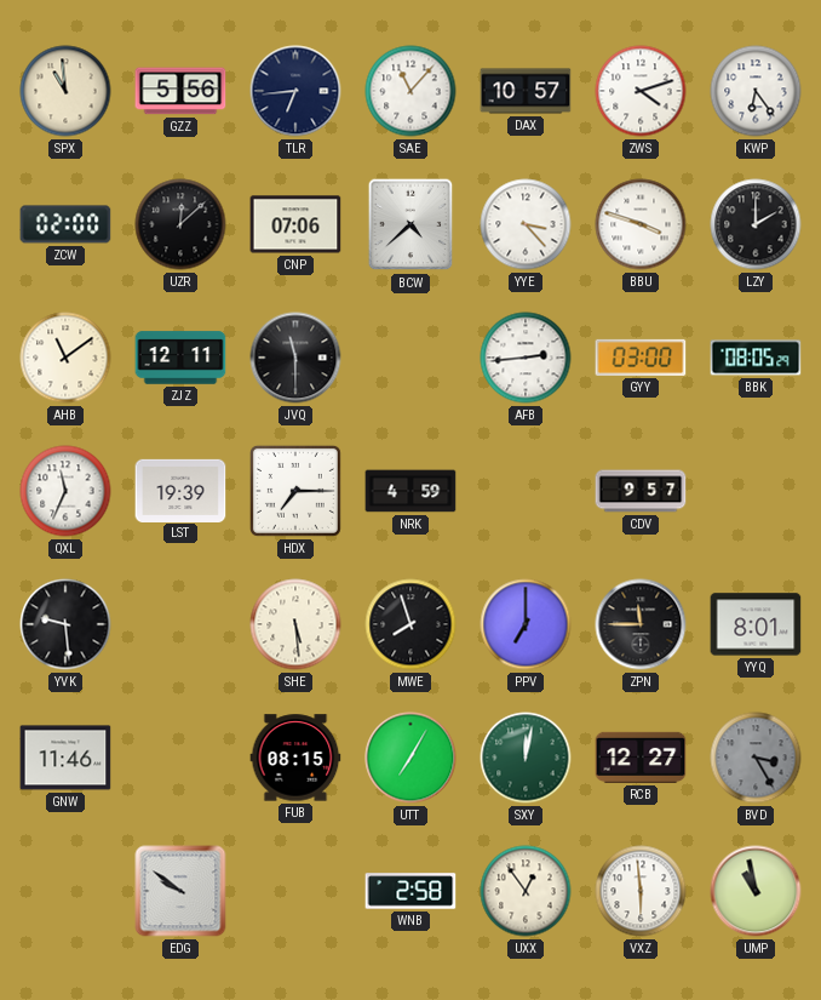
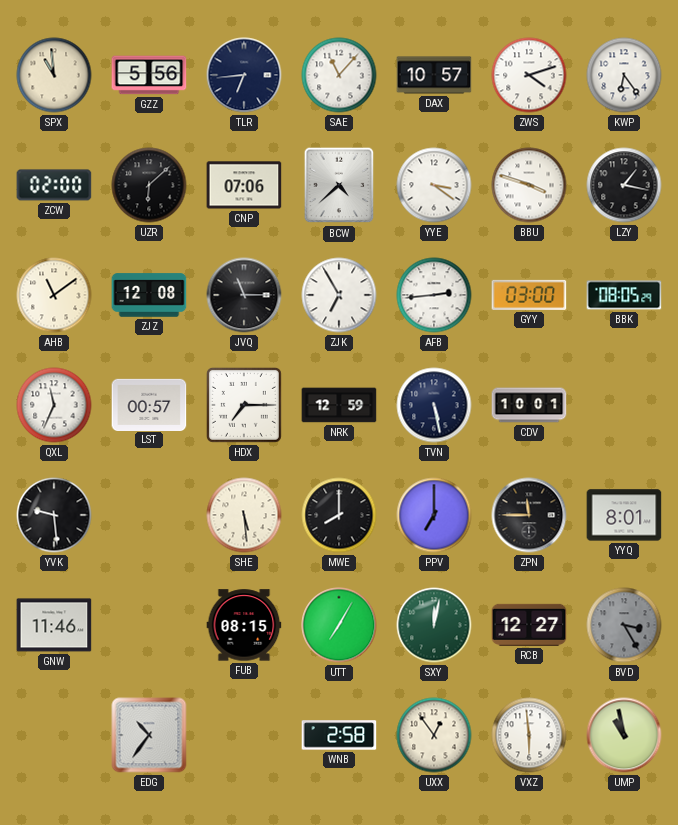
UZR: 12:08 -> 6:08
YYE: 3:23 -> 3:21
LZY: 2:00 -> 1:17
ZJZ: 12:11 -> 12:08
JVQ: 11:30 -> 11:15
ZJK: none -> 6:55
LST: 19:39 -> 00:57
NRK: 4:59 -> 12:59
TVN: none -> 5:28
CDV: 9:57 -> 10:01
MWE: 7:57 -> 8:00
EDG: 9:51 -> 10:36
